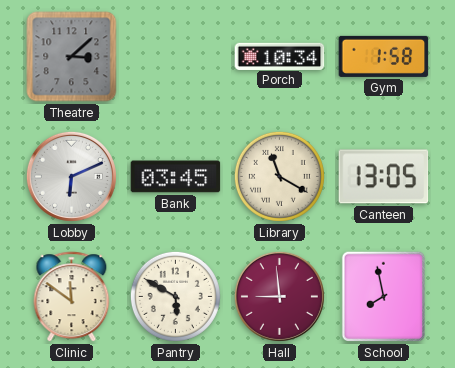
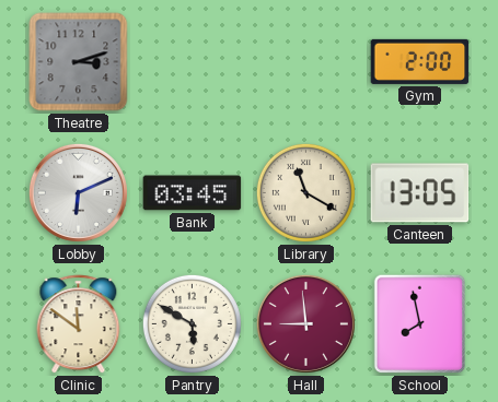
Theatre: 3:08 -> 3:12
Porch: 10:34 -> none
Gym: 1:58 -> 2:00
